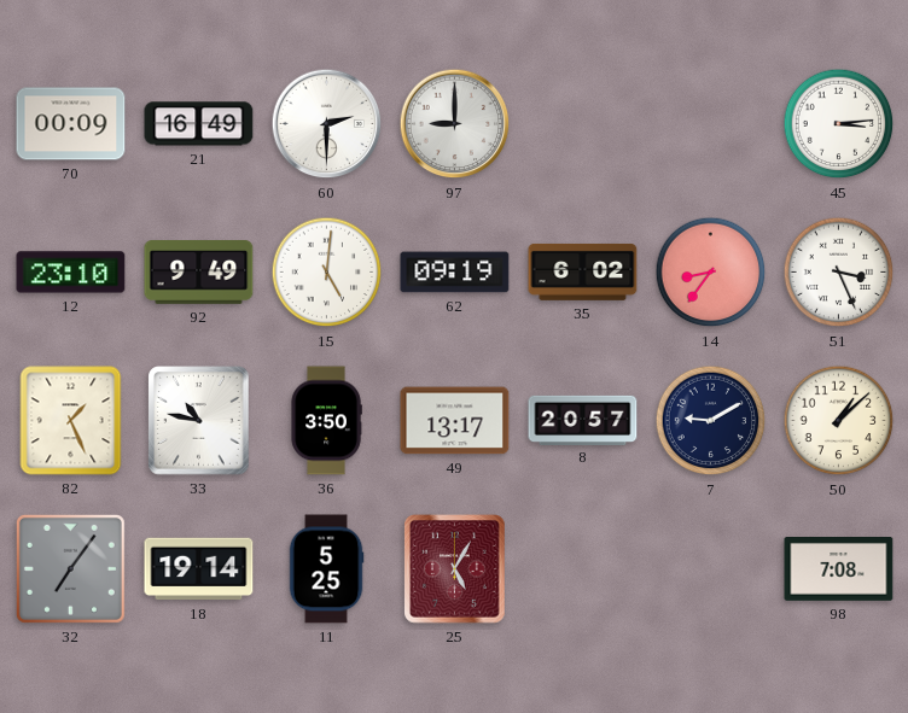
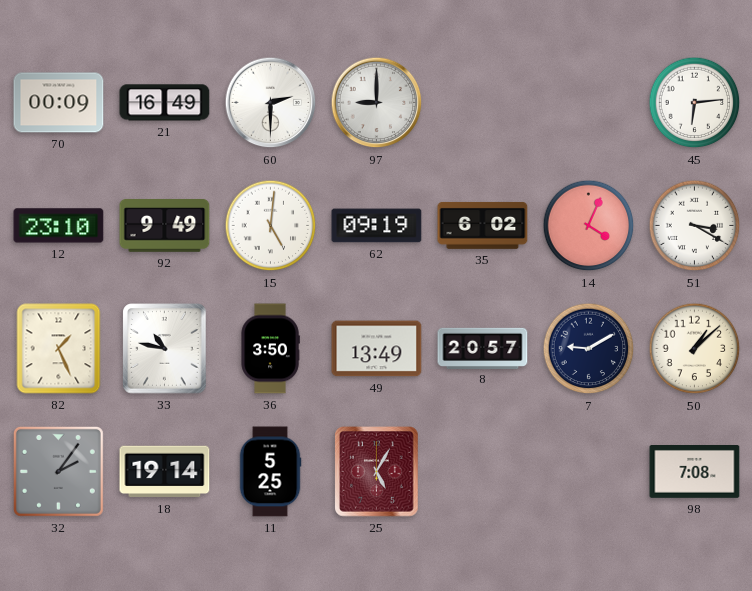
45: 3:14 -> 6:14
14: 8:36 -> 4:04
51: 3:26 -> 3:20
49: 13:17 -> 13:49
32: 7:06 -> 2:06
